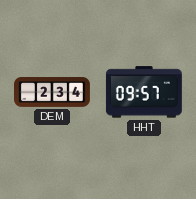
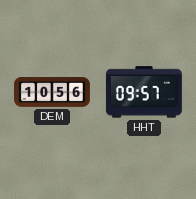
DEM: 2:34 -> 10:56
